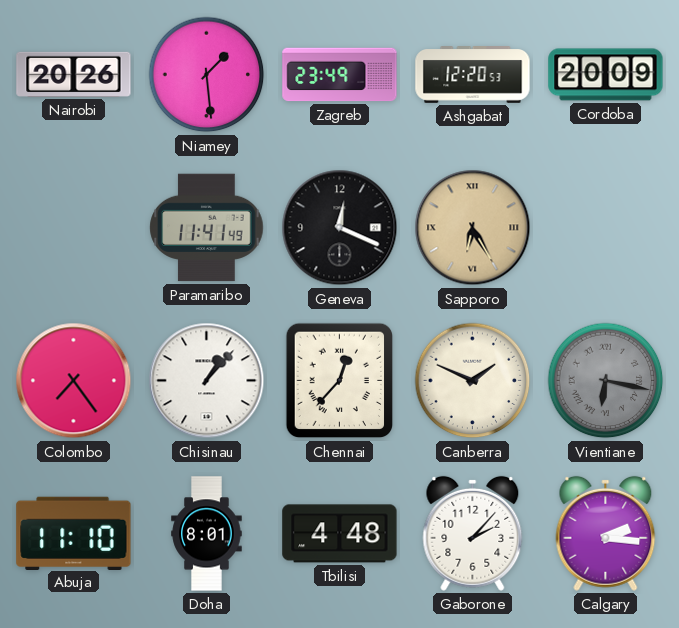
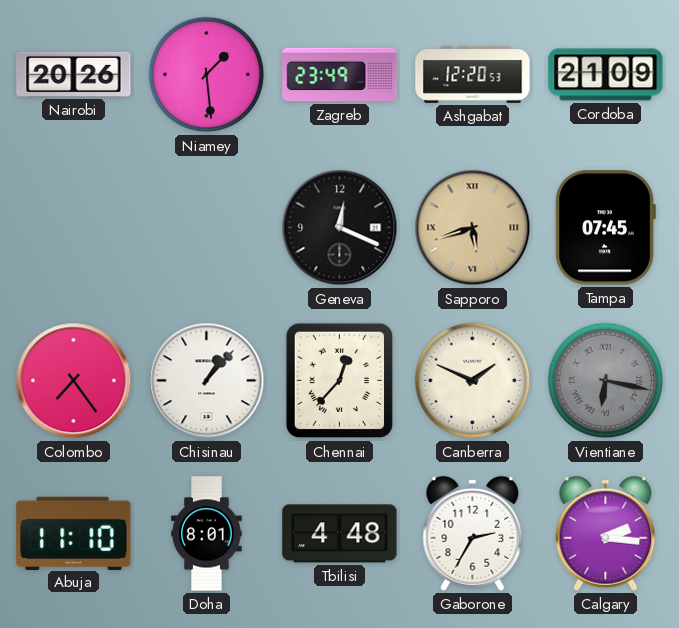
Cordoba: 20:09 -> 21:09
Paramaribo: 11:41 -> none
Sapporo: 6:25 -> 5:42
Tampa: none -> 07:45
Gaborone: 2:07 -> 2:35
